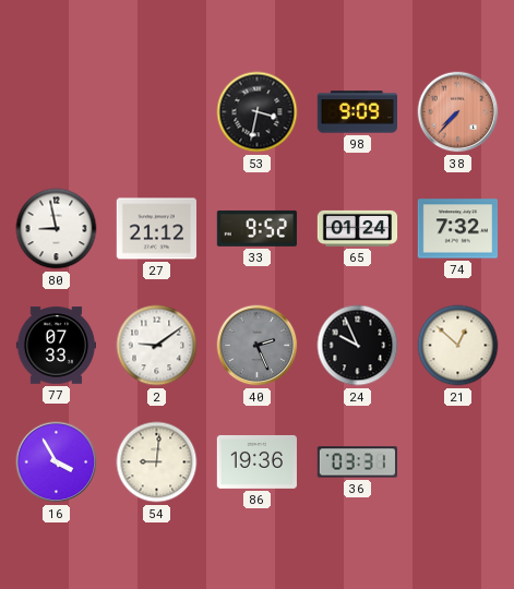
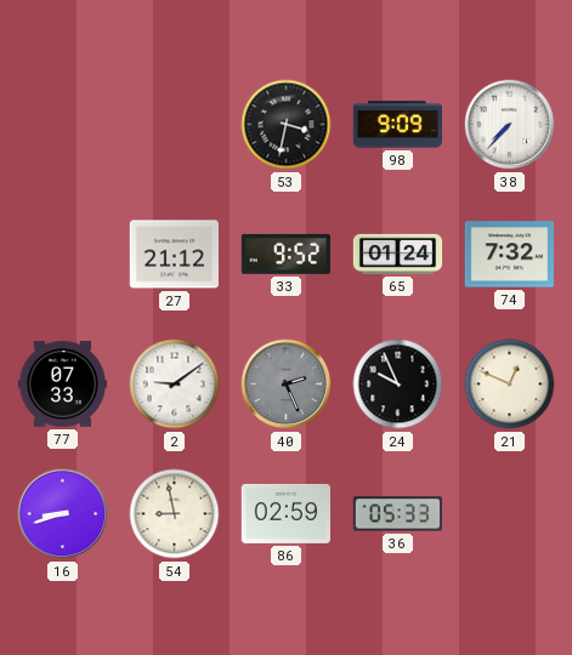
38 dial: salmon -> white
80: 8:58 -> none
21: 12:52 -> 12:49
16: 3:55 -> 8:42
54: 9:01 -> 8:58
86: 19:36 -> 02:59
36: 03:31 -> 05:33
